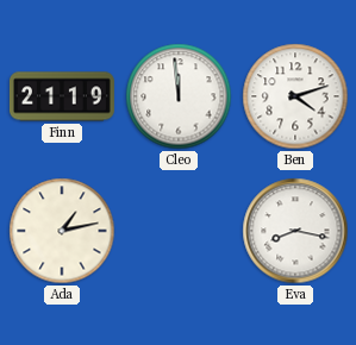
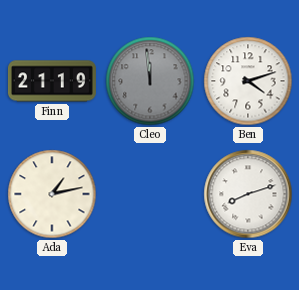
Cleo dial: white -> grey
Eva: 8:17 -> 8:12
